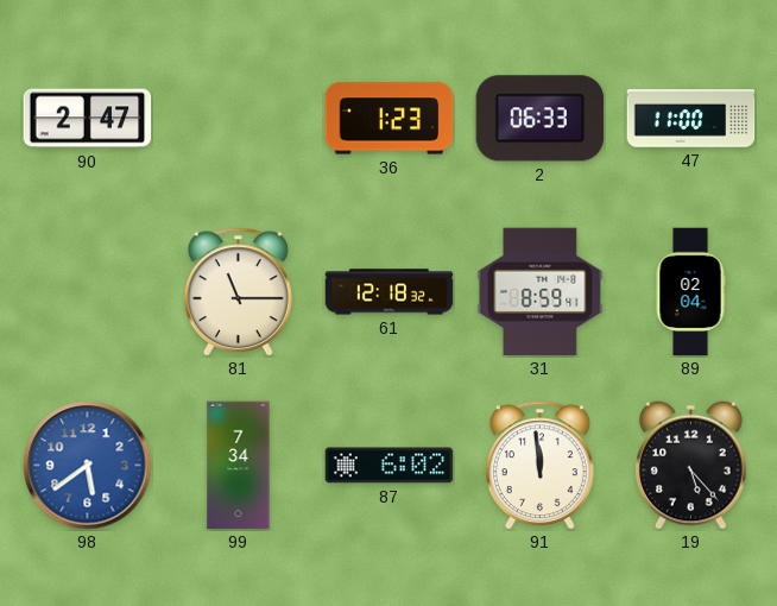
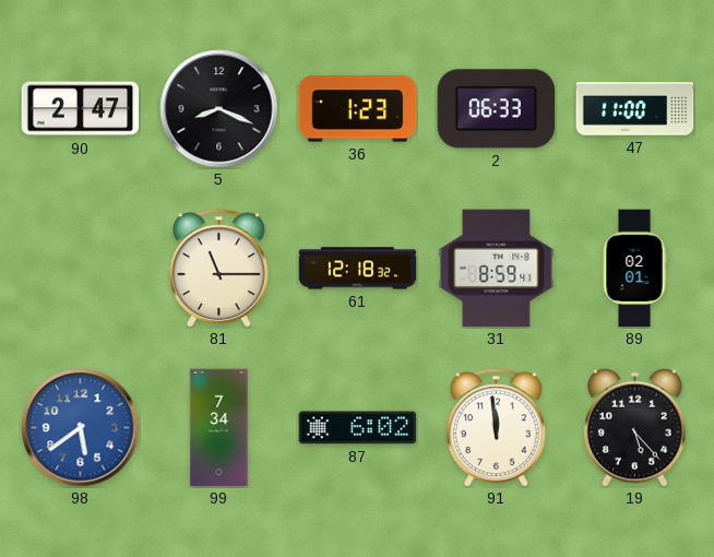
5: none -> 8:19
89: 02:04 -> 02:01
